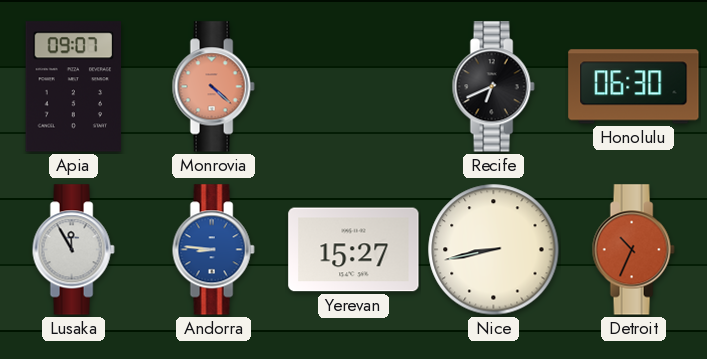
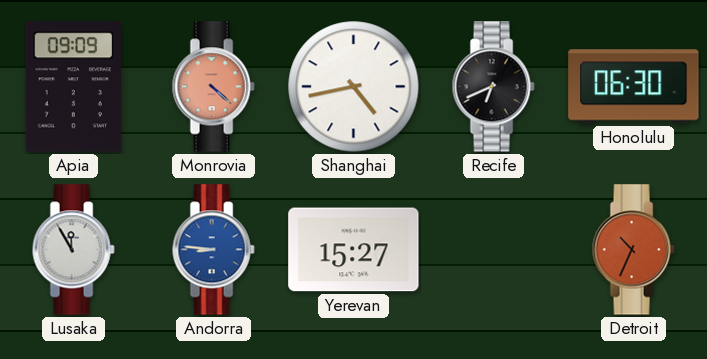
Apia: 09:07 -> 09:09
Shanghai: none -> 4:43
Nice: 8:43 -> none
